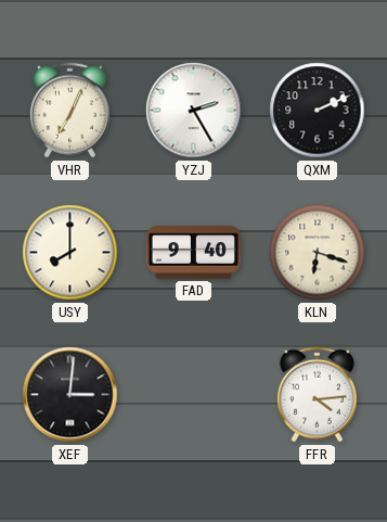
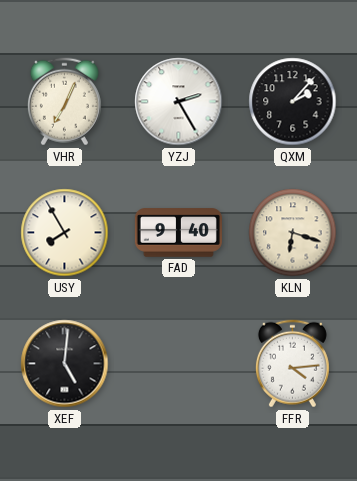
QXM: 2:11 -> 2:07
USY: 8:00 -> 7:55
XEF: 3:01 -> 5:01
